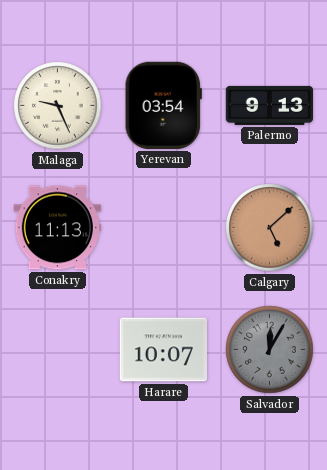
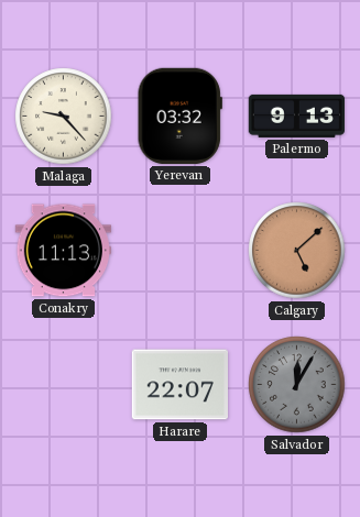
Malaga: 9:26 -> 9:23
Yerevan: 03:54 -> 03:32
Harare: 10:07 -> 22:07
